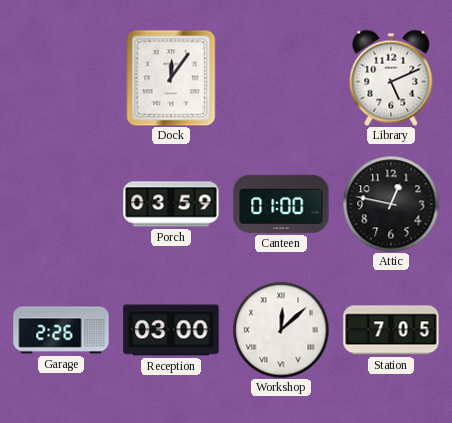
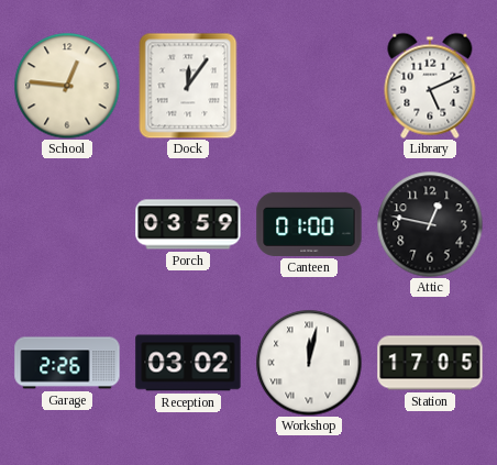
School: none -> 12:46
Reception: 03:00 -> 03:02
Workshop: 12:08 -> 12:02
Station: 7:05 -> 17:05
